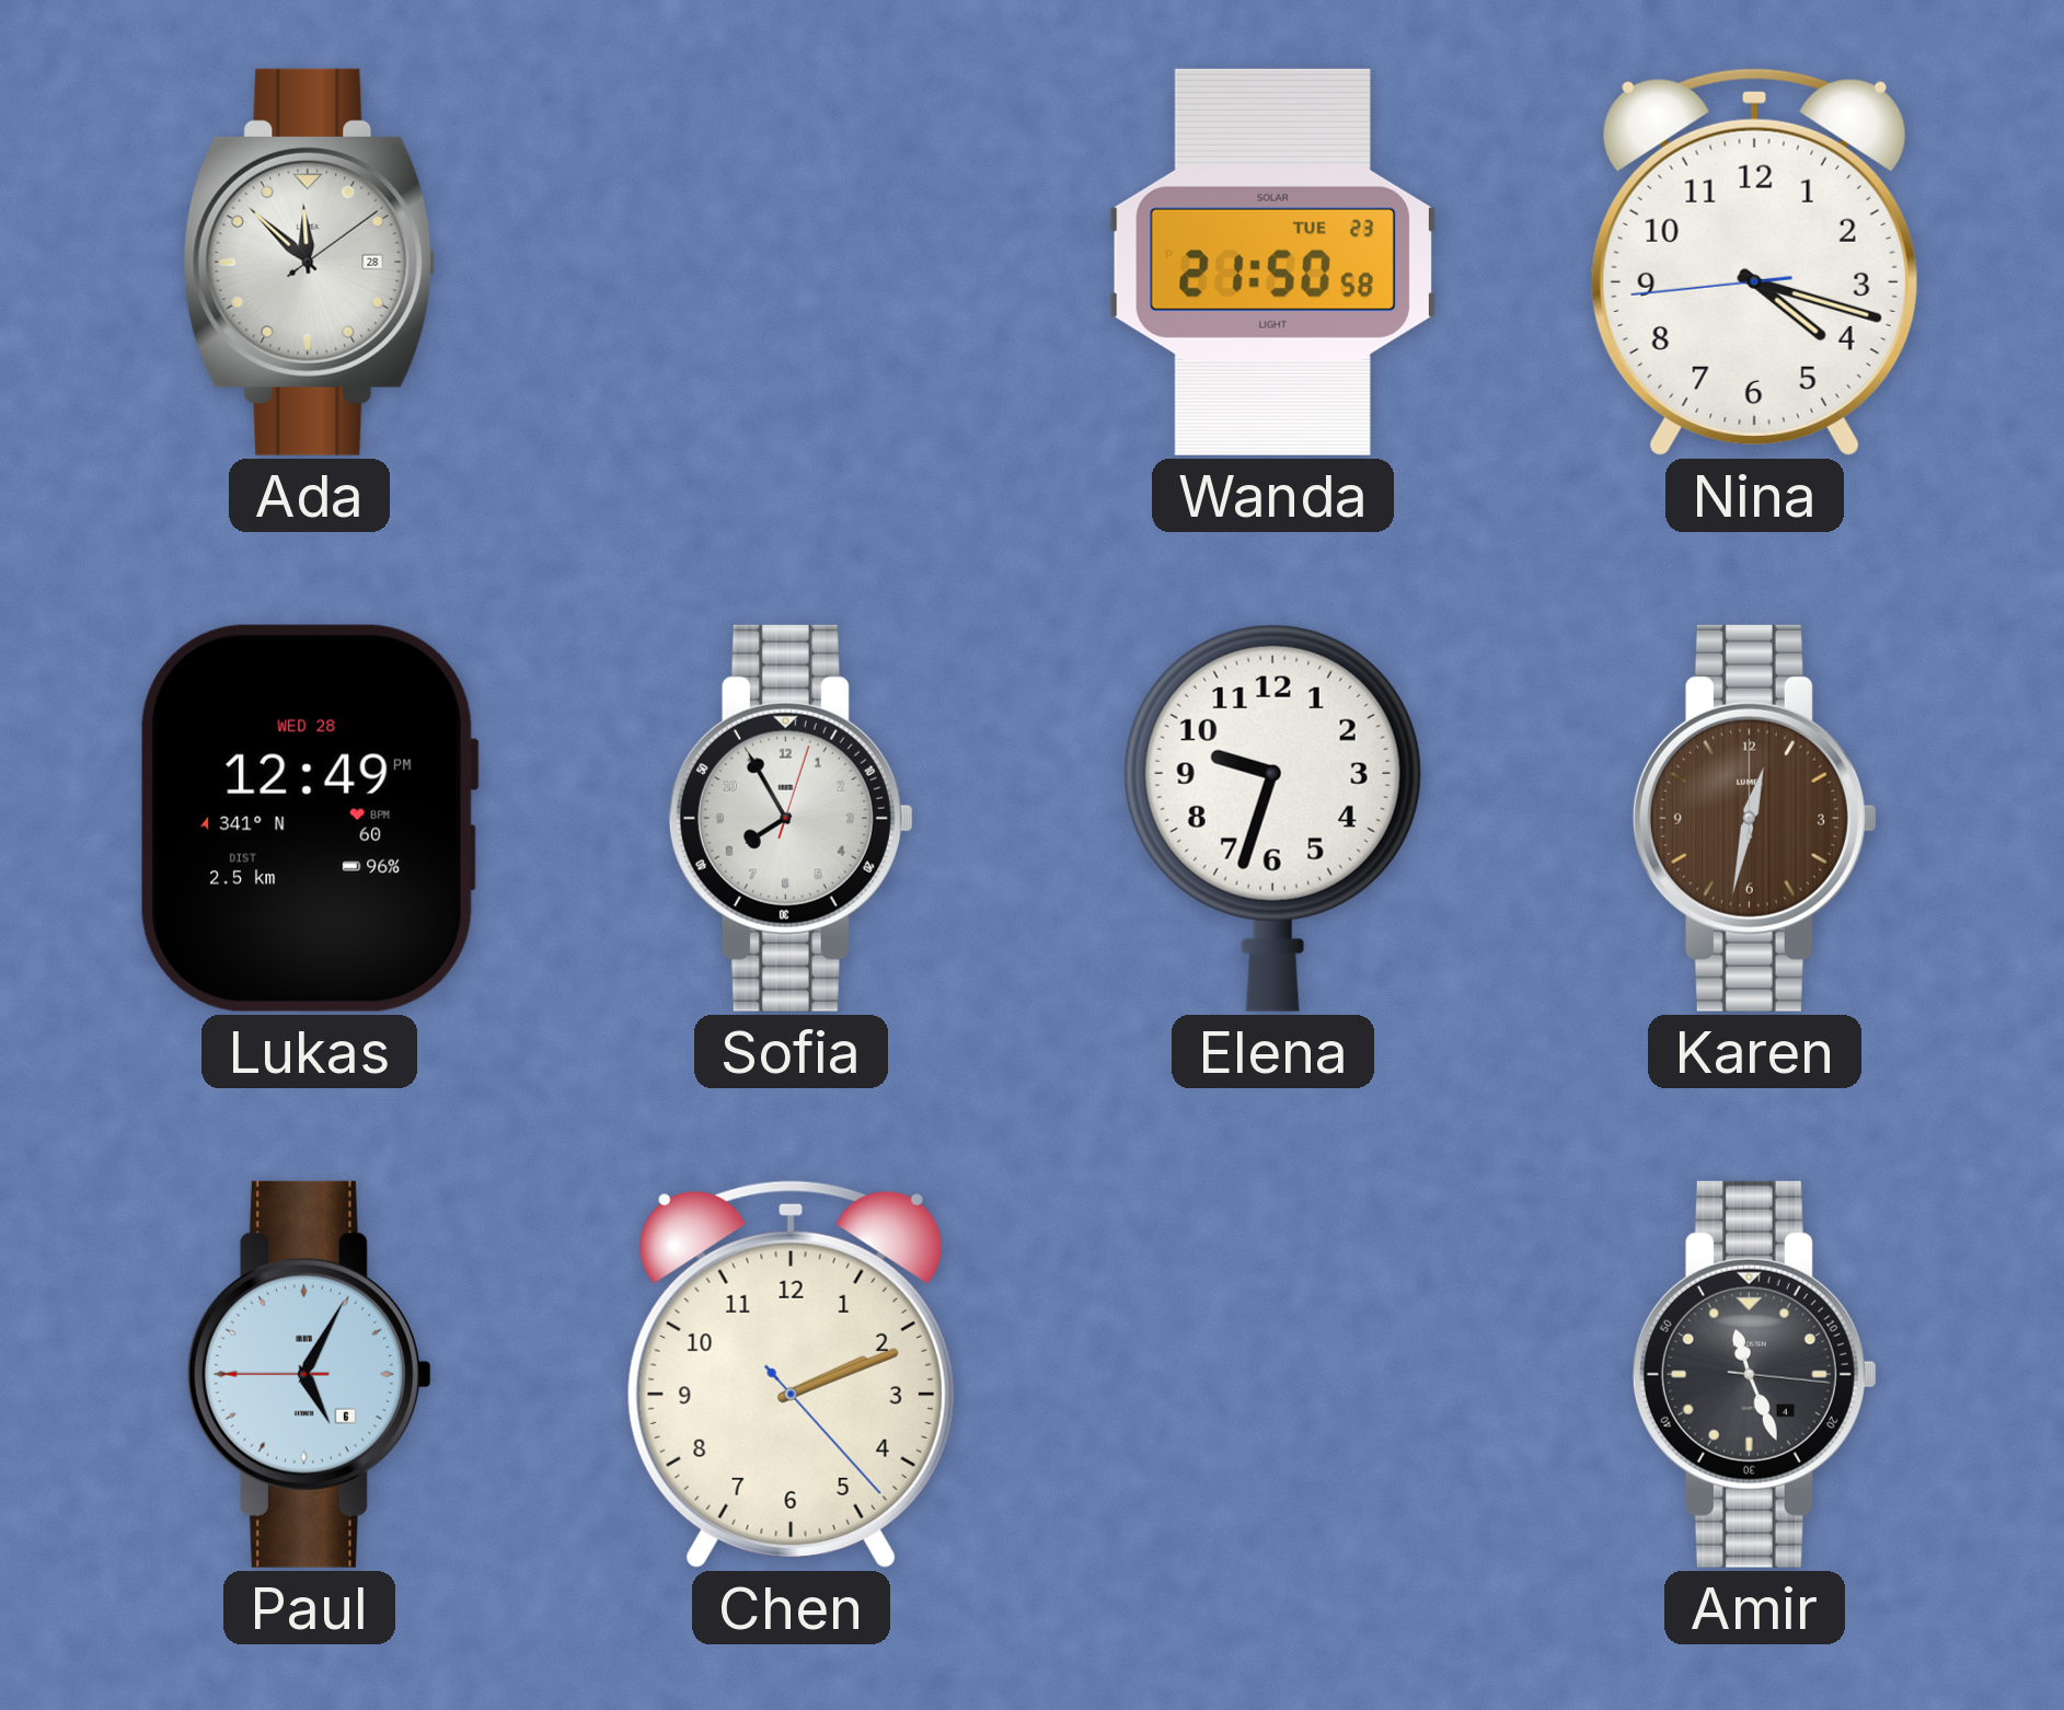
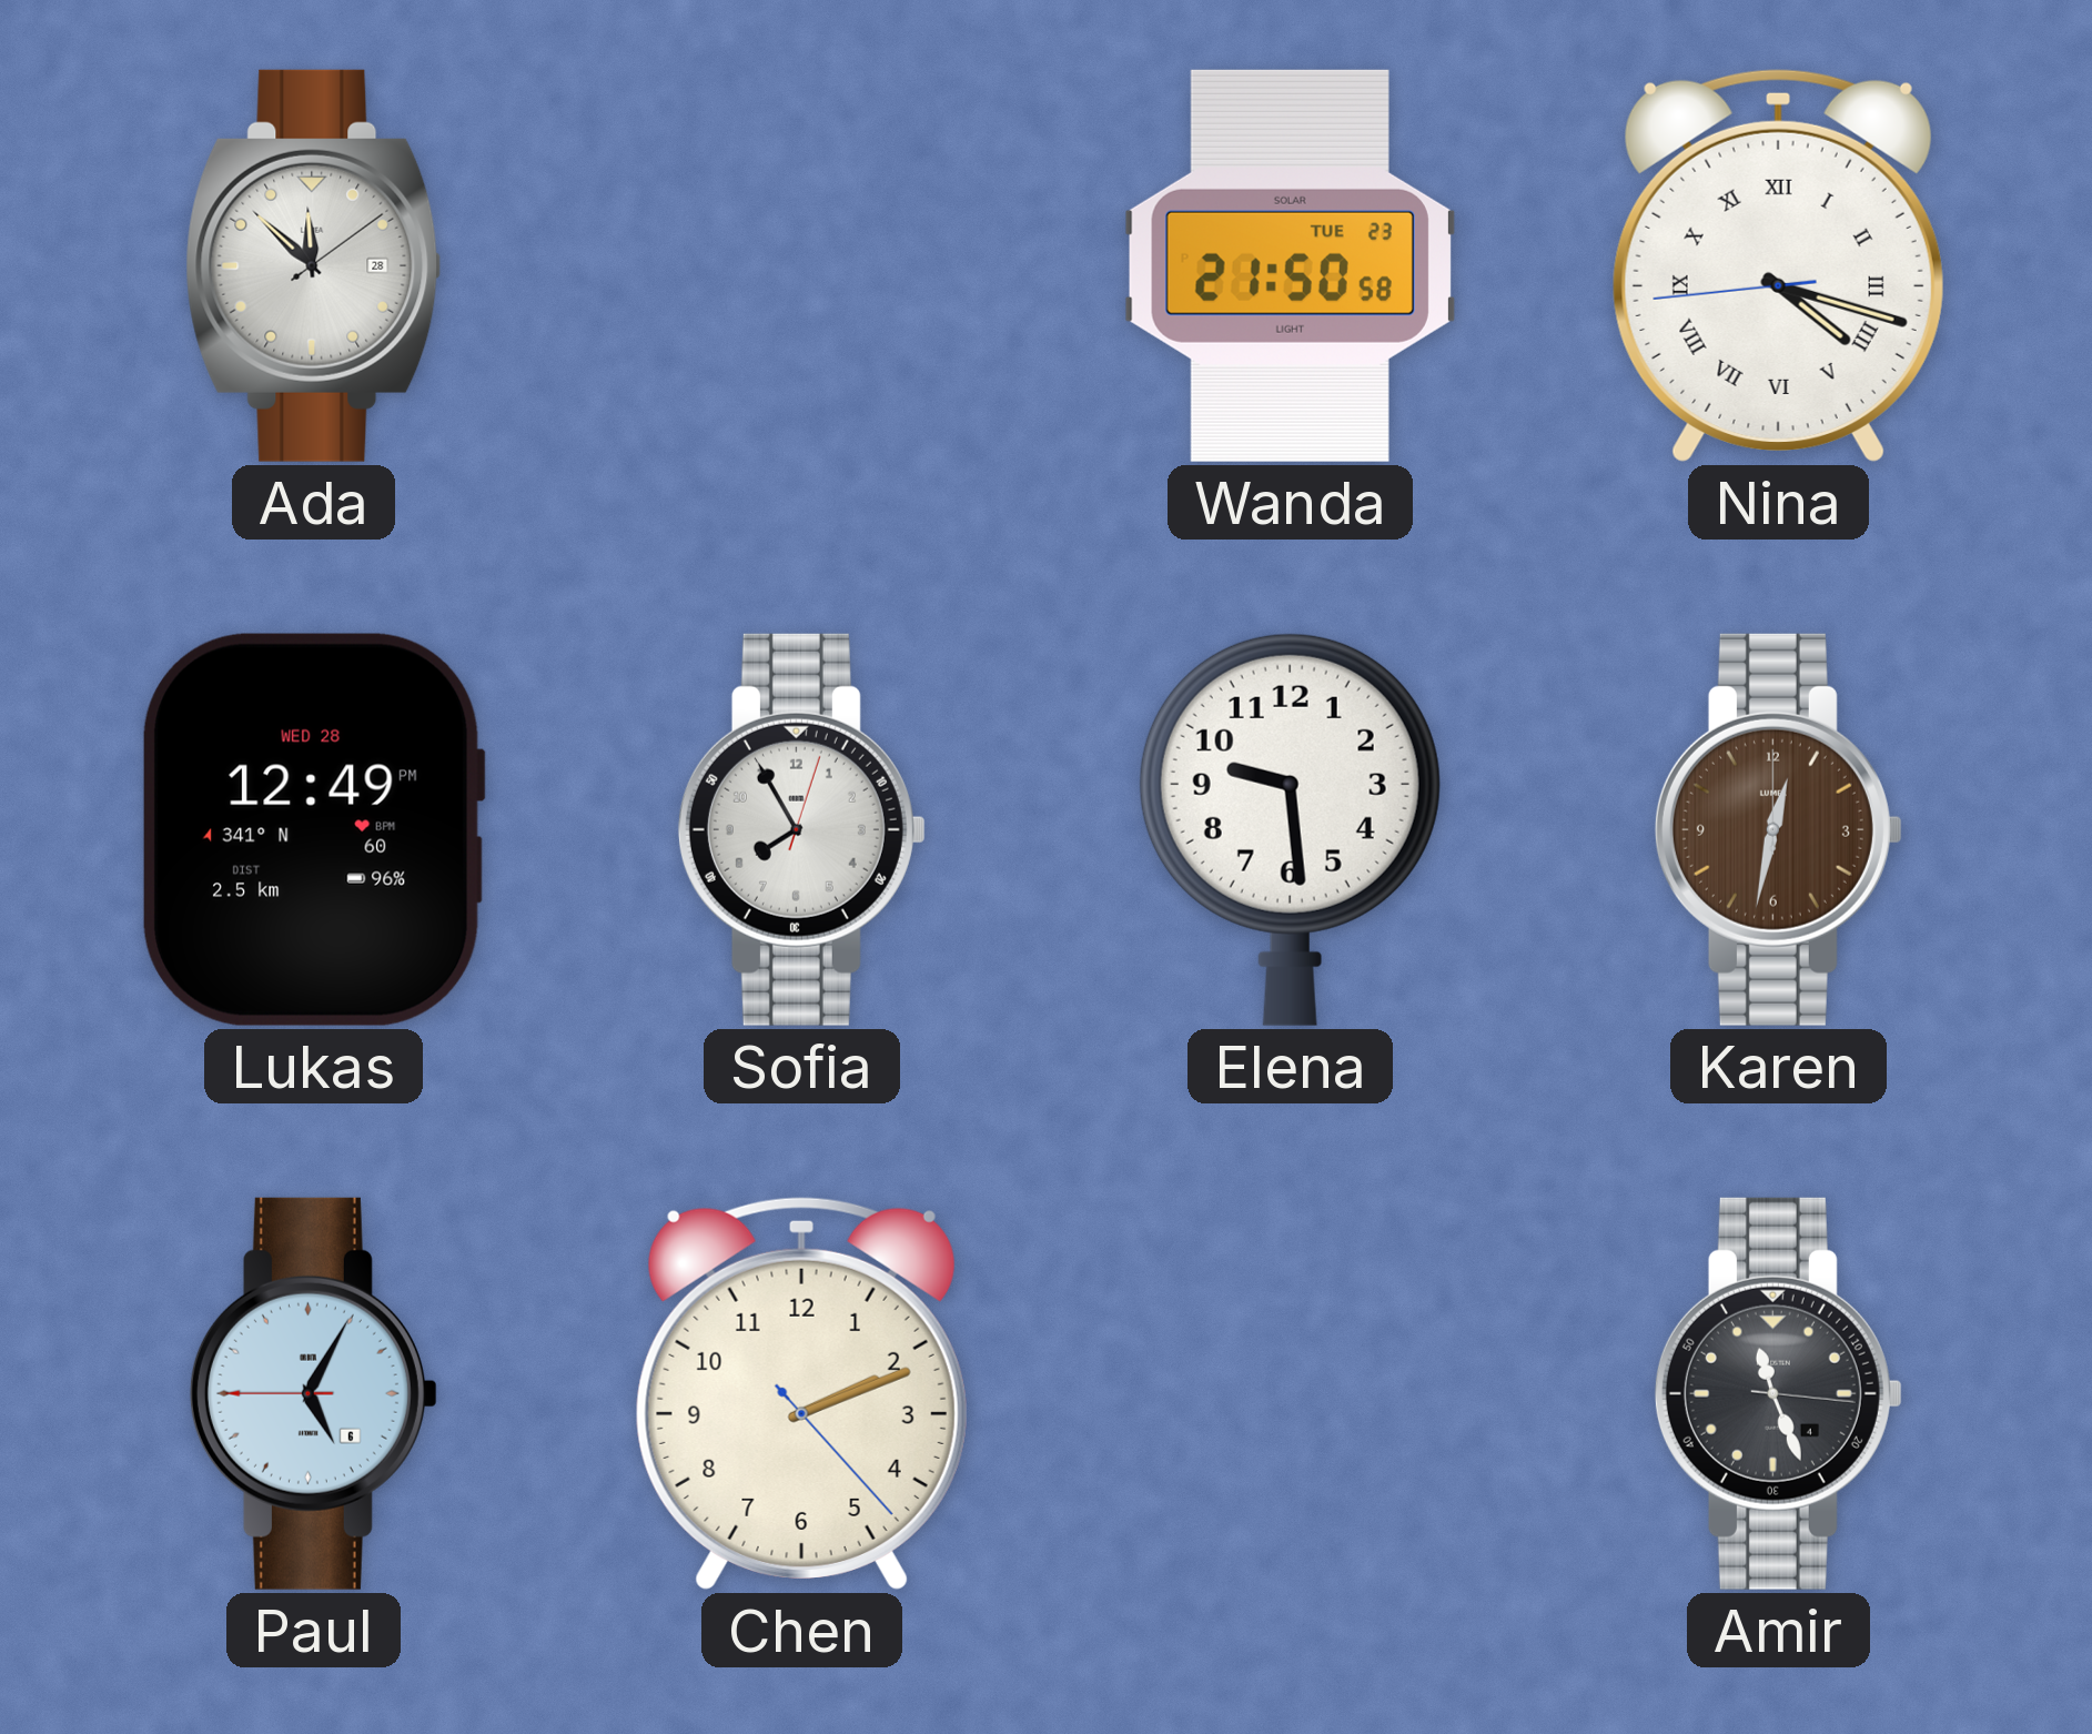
Nina numerals: Arabic -> Roman
Elena: 9:33 -> 9:29
